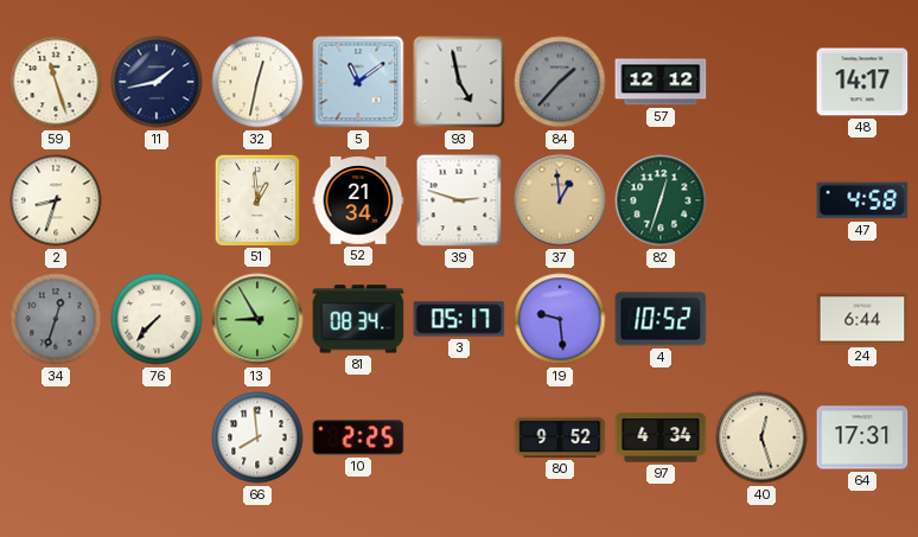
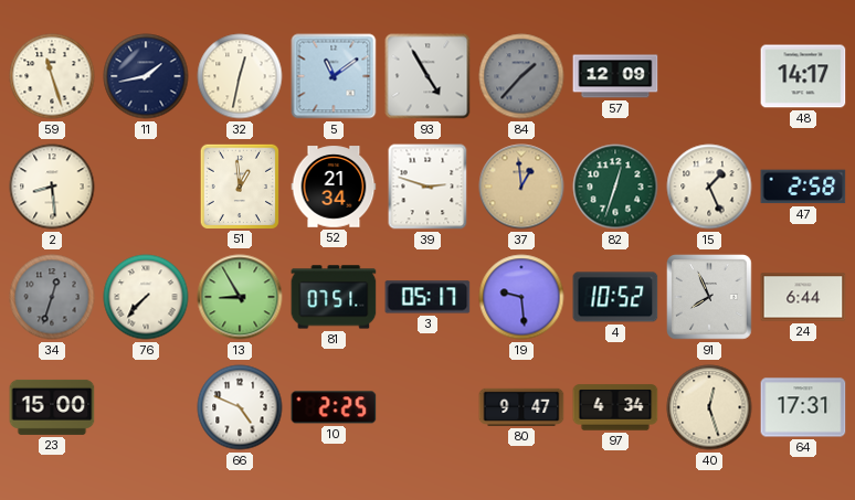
93: 4:58 -> 4:55
57: 12:12 -> 12:09
2: 8:33 -> 8:29
15: none -> 1:26
47: 4:58 -> 2:58
81: 08:34 -> 07:51
91: none -> 7:56
23: none -> 15:00
66: 7:59 -> 4:49
80: 9:52 -> 9:47
